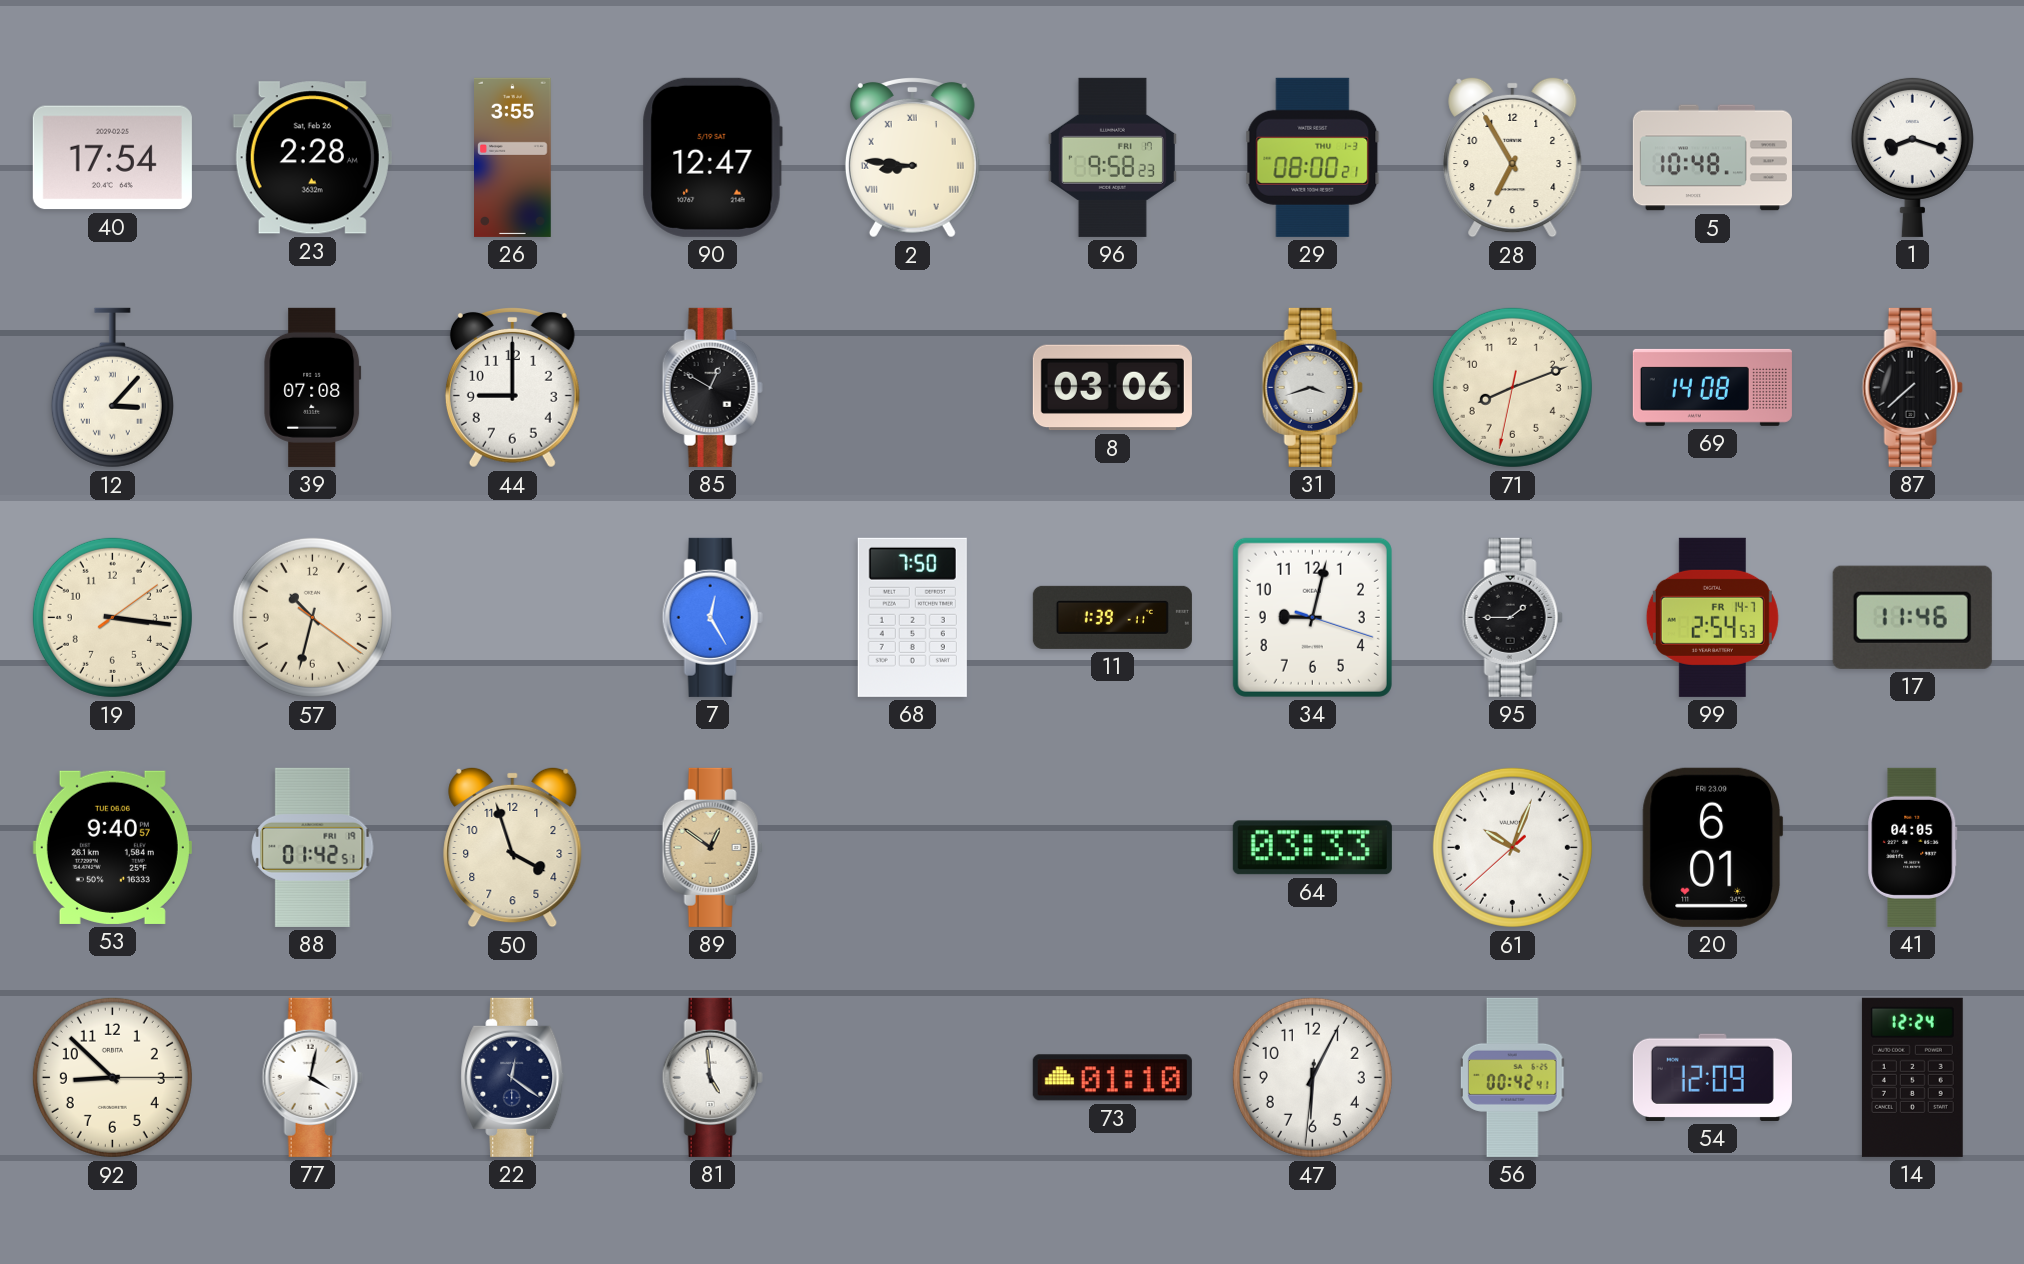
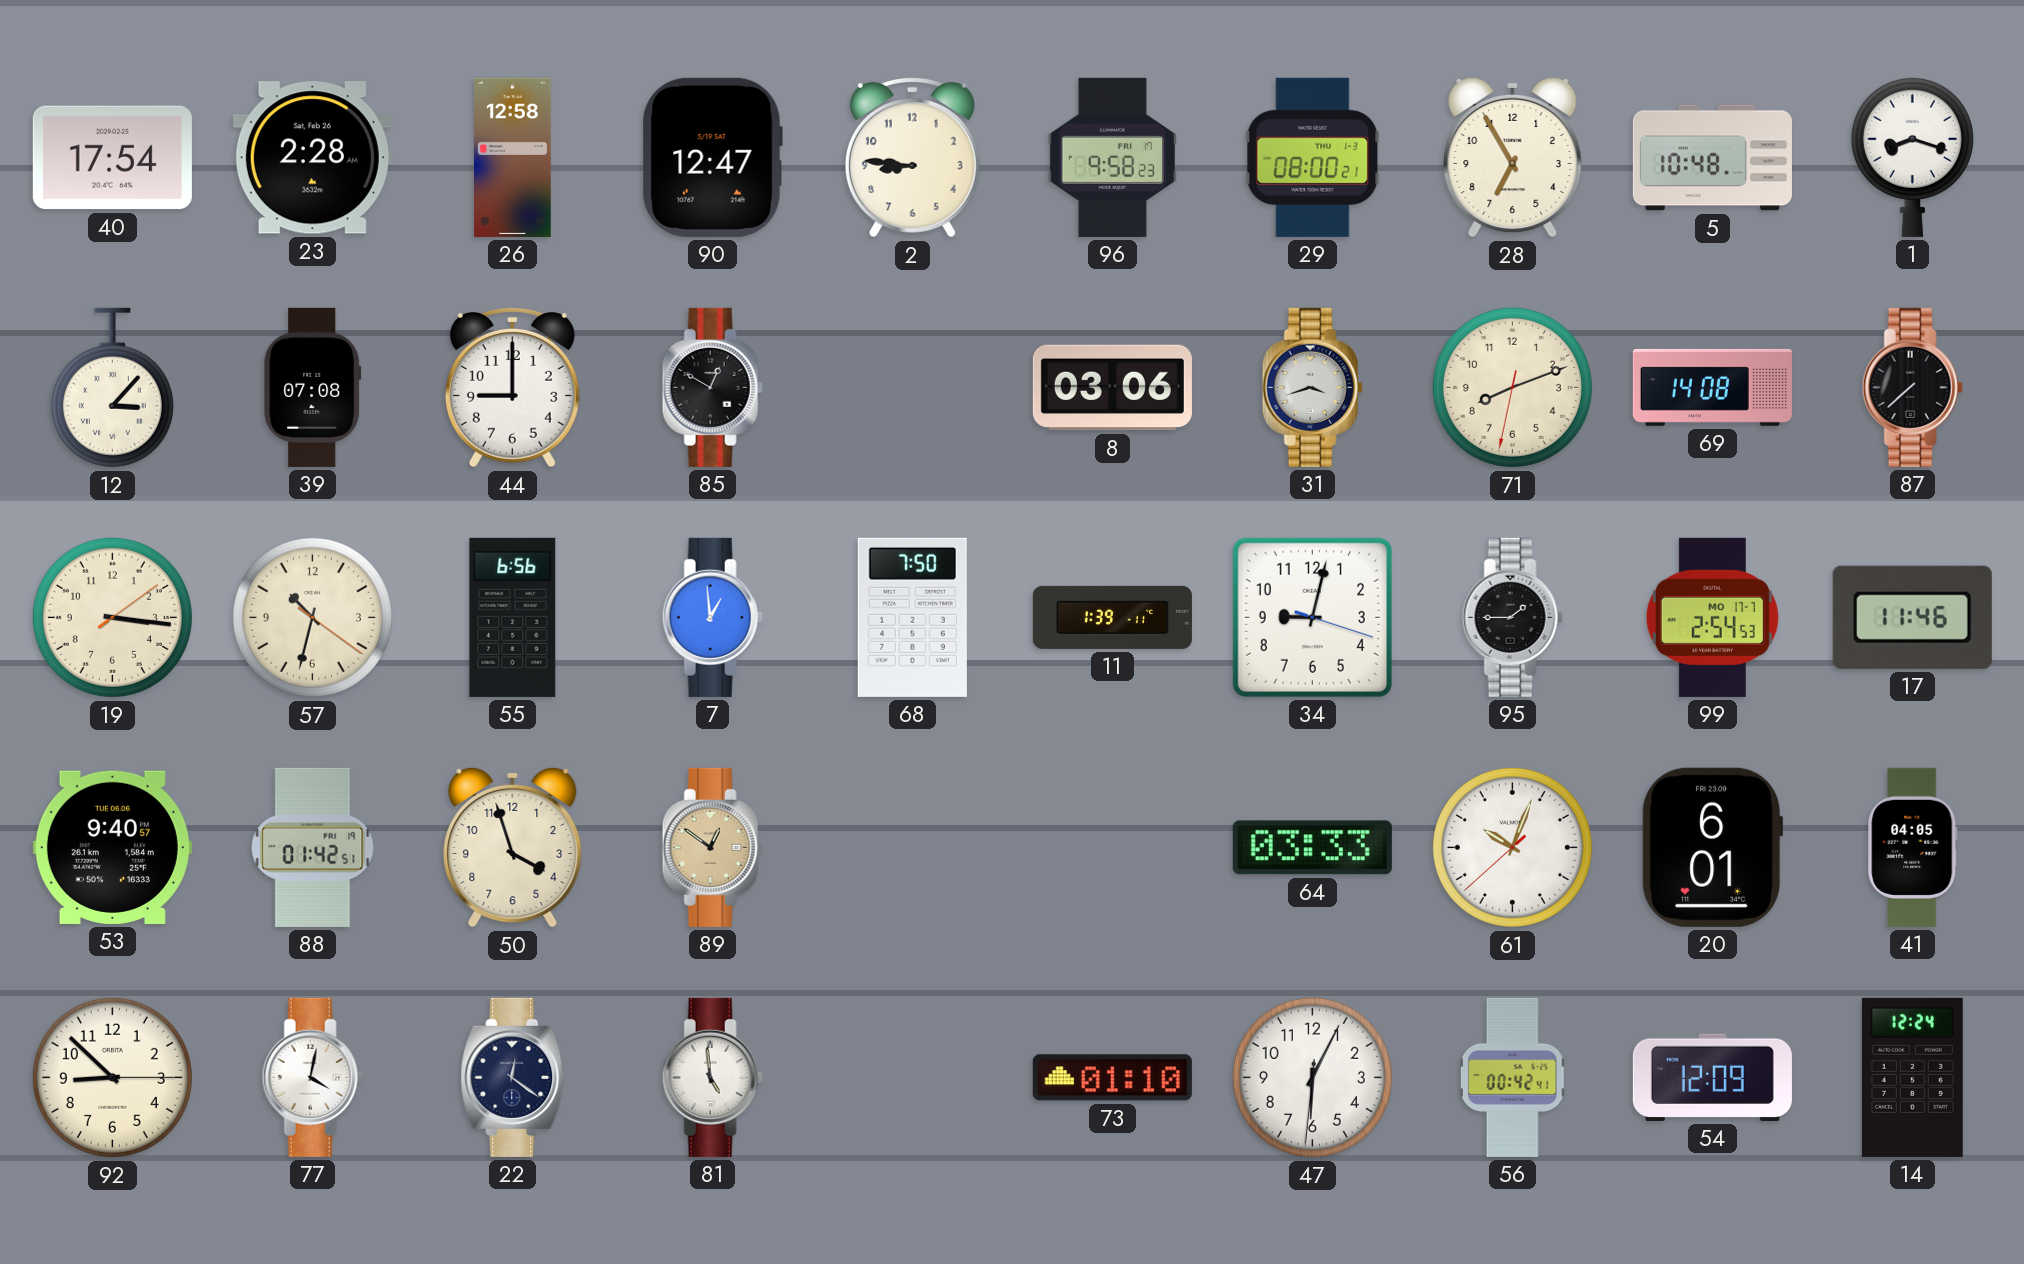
26: 3:55 -> 12:58
2 numerals: Roman -> Arabic
55: none -> 6:56
7: 12:25 -> 12:59
99 date: FR 14-7 -> MO 17-7
